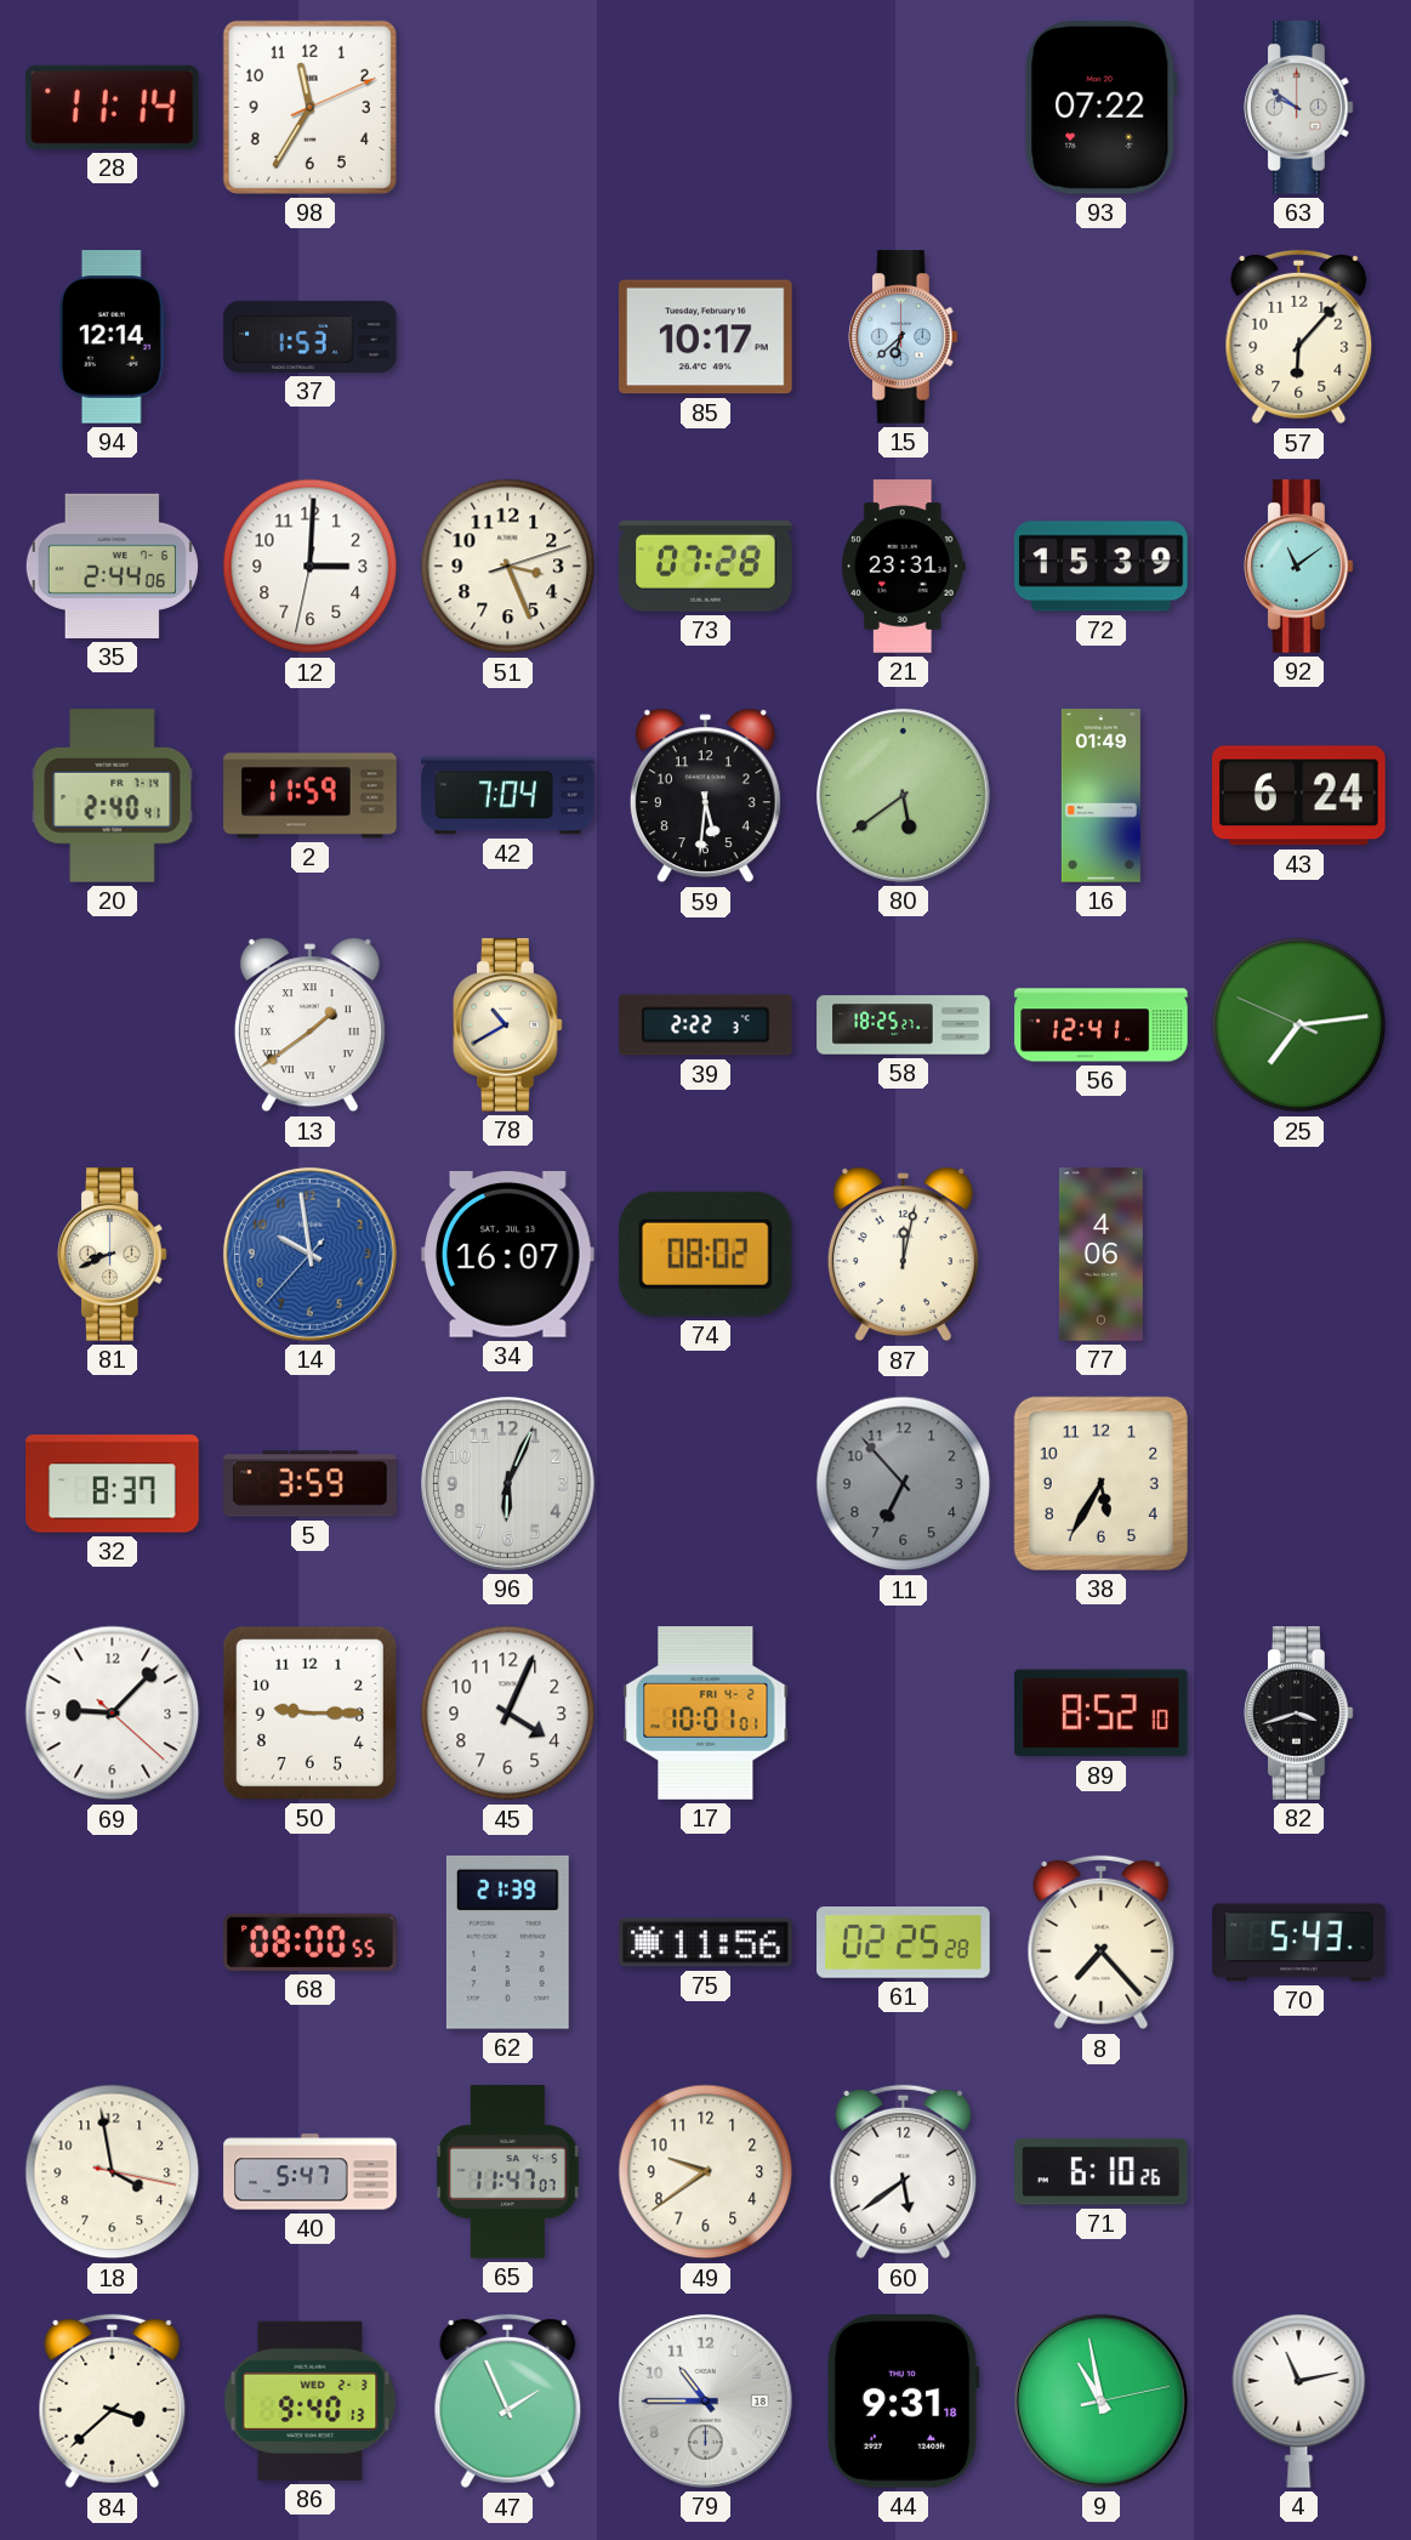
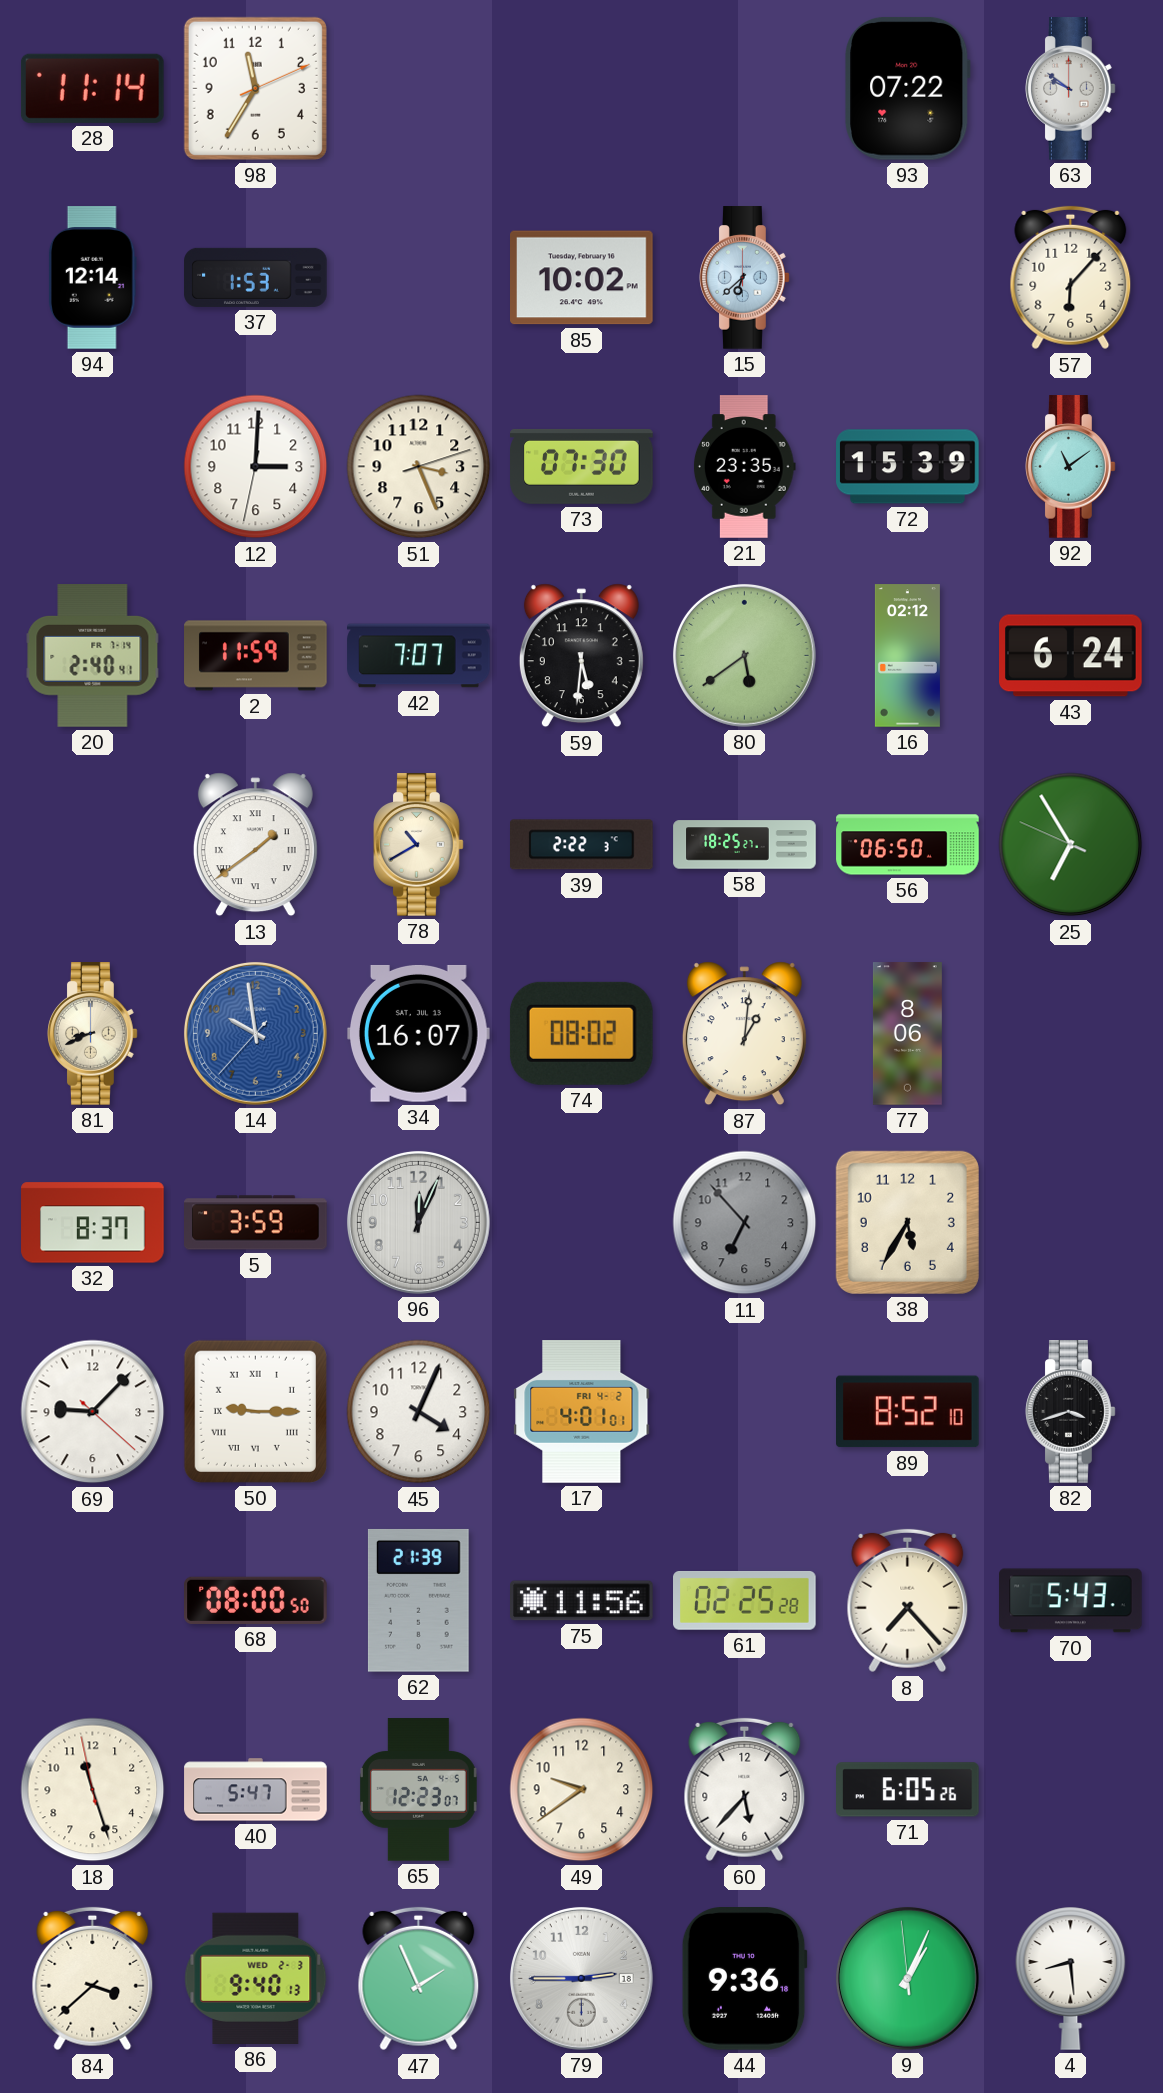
85: 10:17 -> 10:02
35: 2:44 -> none
73: 07:28 -> 07:30
21: 23:31 -> 23:35
42: 7:04 -> 7:07
16: 01:49 -> 02:12
56: 12:41 -> 06:50
25: 7:13 -> 6:54
87: 12:02 -> 1:01
77: 4:06 -> 8:06
96: 6:04 -> 12:04
50 numerals: Arabic -> Roman
17: 10:01 -> 4:01
68: 08:00:55 -> 08:00:50
18: 3:58 -> 11:26
65: 11:47 -> 12:23
60: 5:39 -> 5:37
71: 6:10 -> 6:05
79: 10:45 -> 2:45
44: 9:31 -> 9:36
9: 10:58 -> 1:03
4: 11:13 -> 8:29
